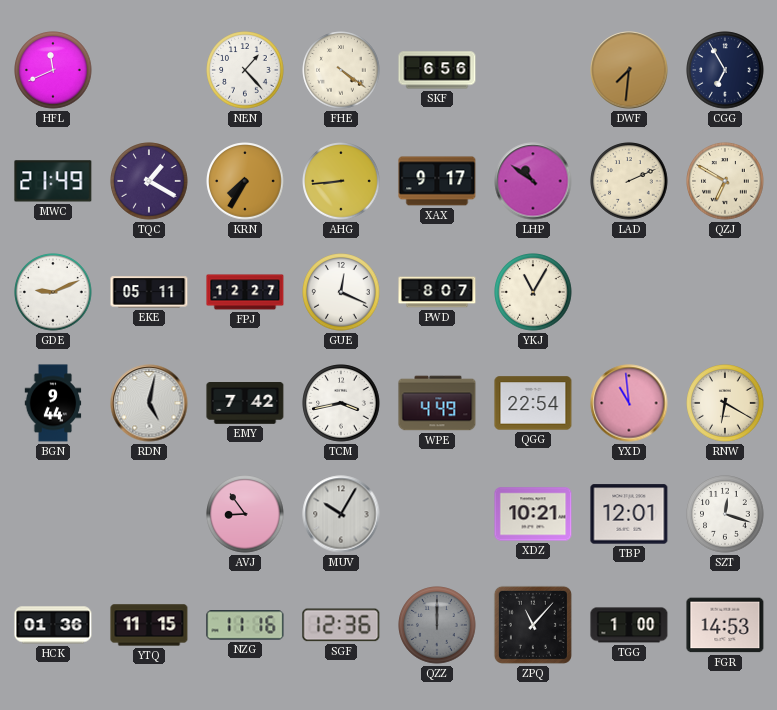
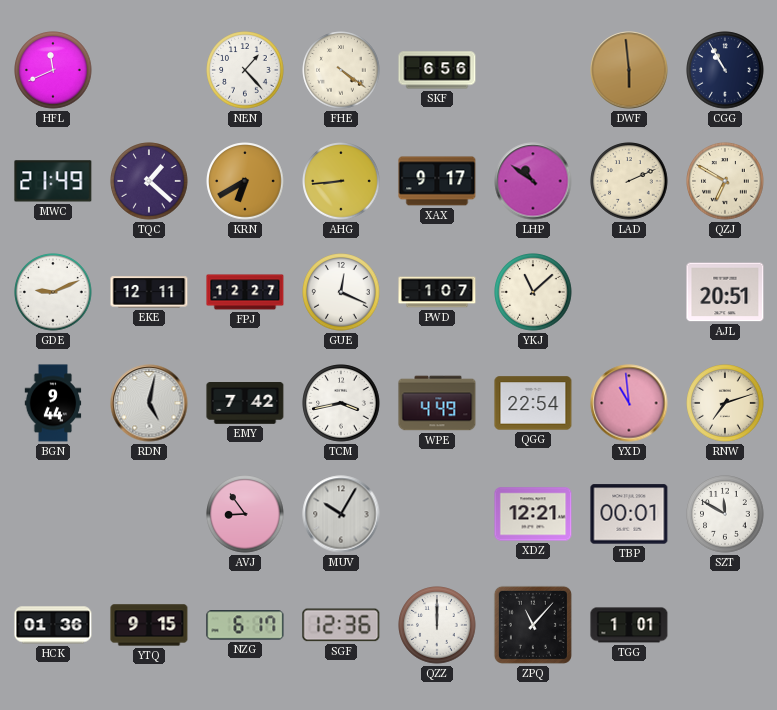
DWF: 7:31 -> 5:59
CGG: 6:55 -> 10:55
TQC: 1:20 -> 1:22
KRN: 7:35 -> 6:40
EKE: 05:11 -> 12:11
PWD: 8:07 -> 1:07
YKJ: 11:05 -> 11:08
AJL: none -> 20:51
RNW: 6:20 -> 7:12
XDZ: 10:21 -> 12:21
TBP: 12:01 -> 00:01
SZT: 12:18 -> 11:50
YTQ: 11:15 -> 9:15
NZG: 11:16 -> 6:17
QZZ dial: grey -> white
TGG: 1:00 -> 1:01
FGR: 14:53 -> none
